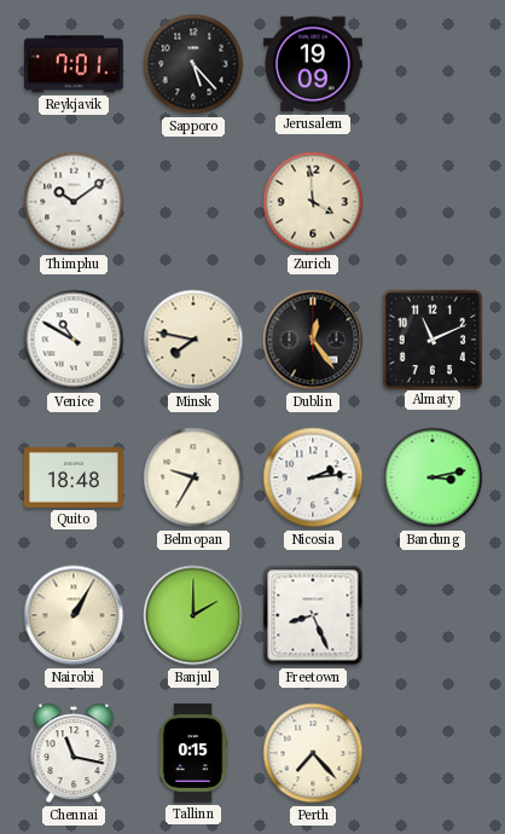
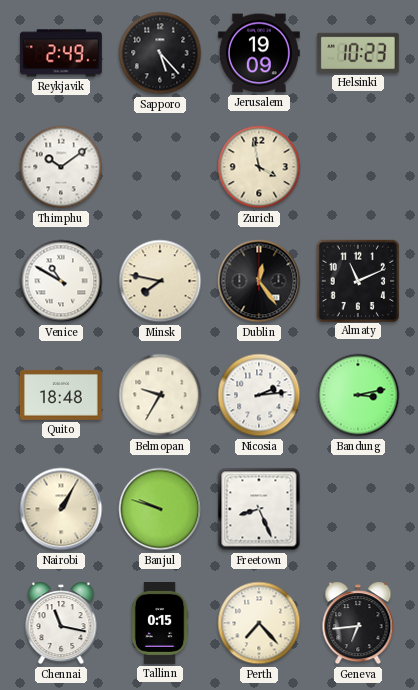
Reykjavik: 7:01 -> 2:49
Helsinki: none -> 10:23
Zurich: 3:59 -> 3:58
Banjul: 2:00 -> 9:48
Geneva: none -> 6:44
